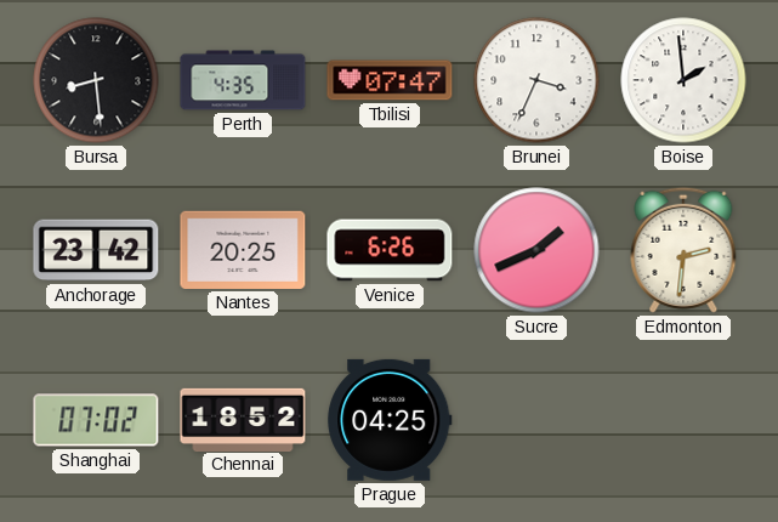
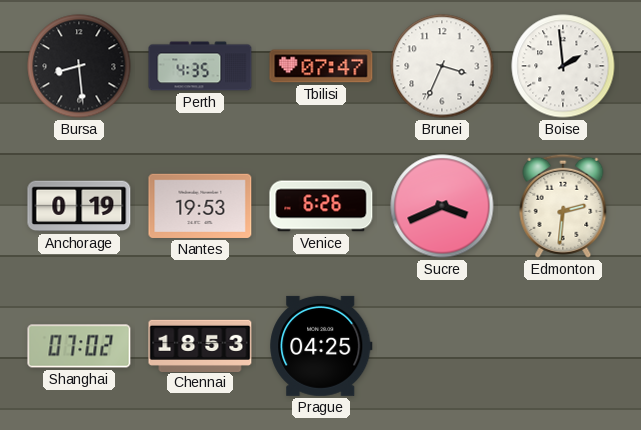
Anchorage: 23:42 -> 0:19
Nantes: 20:25 -> 19:53
Sucre: 1:41 -> 3:41
Chennai: 18:52 -> 18:53
